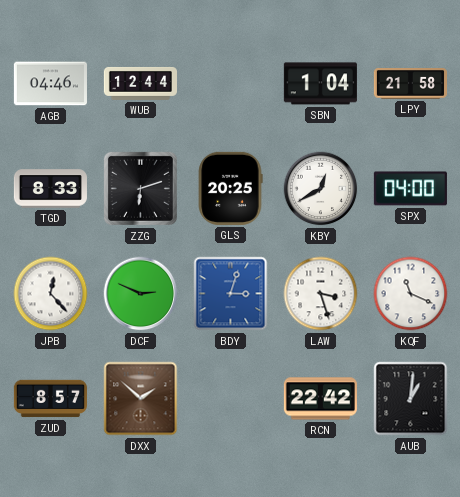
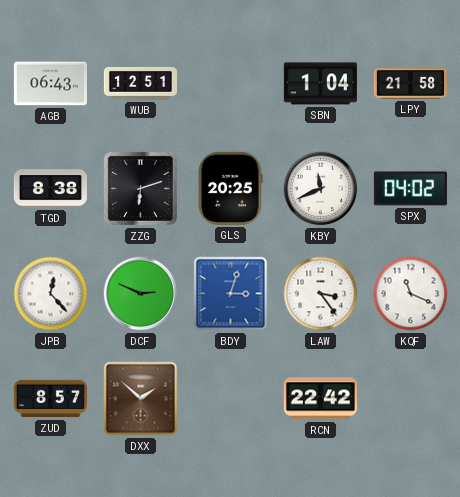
AGB: 04:46 -> 06:43
WUB: 12:44 -> 12:51
TGD: 8:33 -> 8:38
KBY: 12:40 -> 11:41
SPX: 04:00 -> 04:02
LAW: 3:27 -> 3:24
AUB: 1:01 -> none
